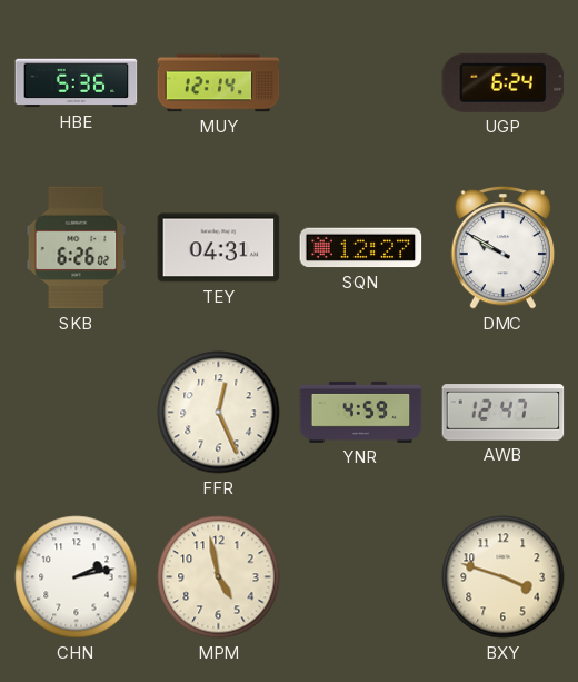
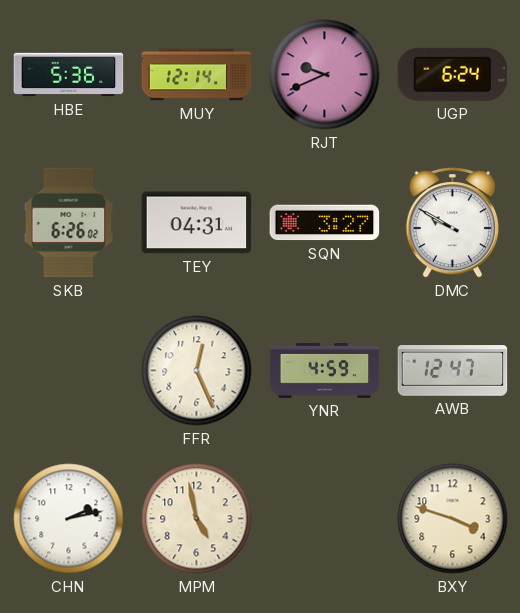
RJT: none -> 9:41
SQN: 12:27 -> 3:27
